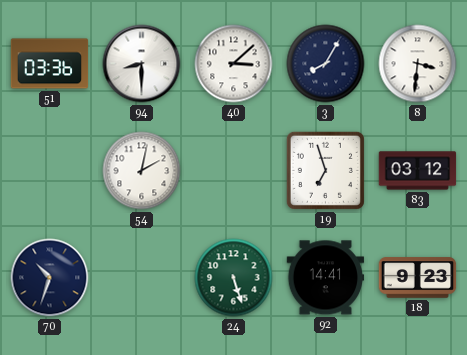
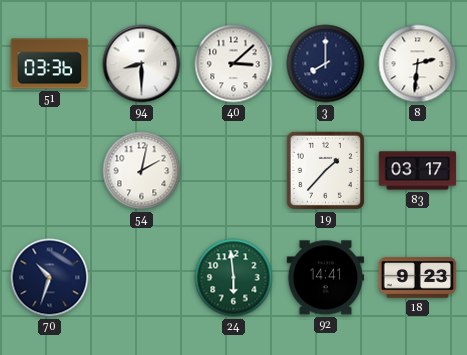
3: 8:05 -> 8:00
8: 3:31 -> 2:31
19: 6:57 -> 1:37
83: 03:12 -> 03:17
24: 5:27 -> 5:59
